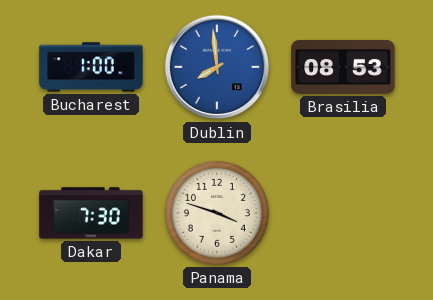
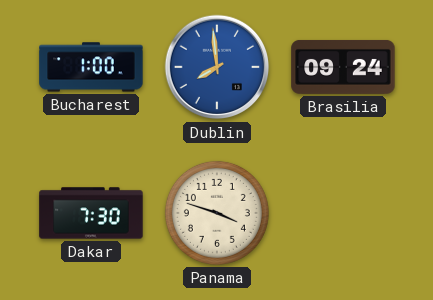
Brasilia: 08:53 -> 09:24
